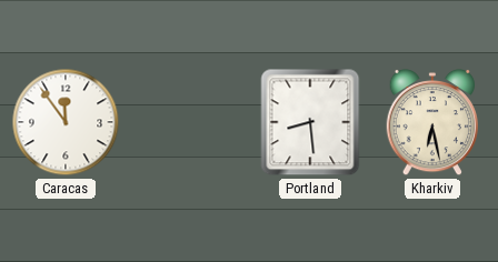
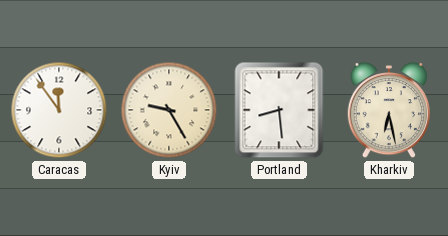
Kyiv: none -> 9:25
